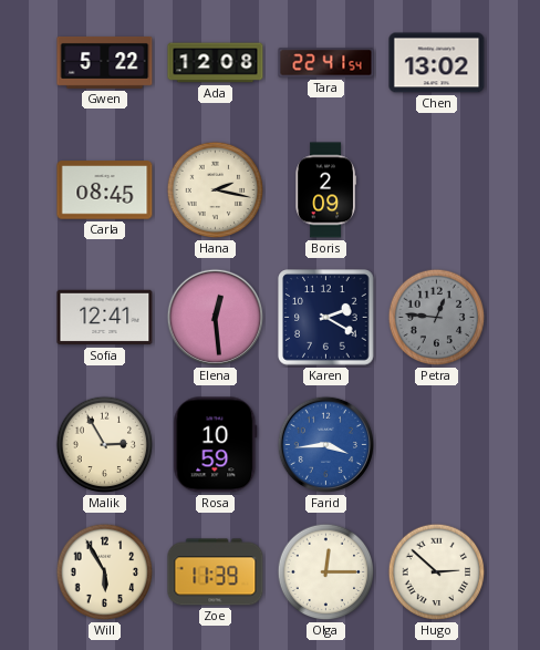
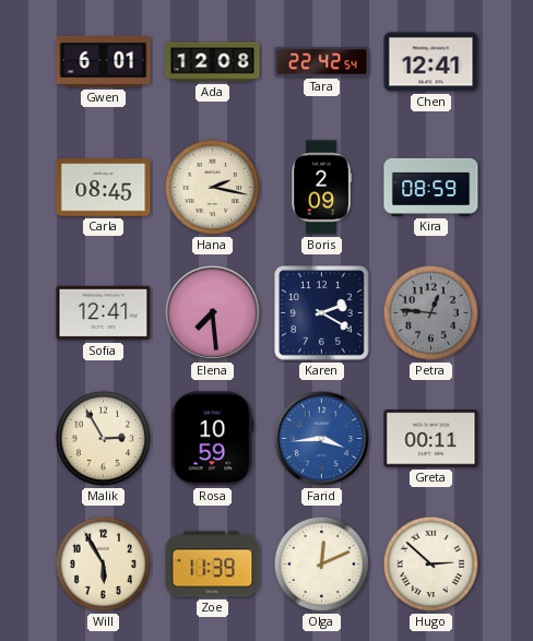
Gwen: 5:22 -> 6:01
Tara: 22:41 -> 22:42
Chen: 13:02 -> 12:41
Kira: none -> 08:59
Elena: 12:29 -> 7:29
Greta: none -> 00:11
Olga: 12:15 -> 12:11
